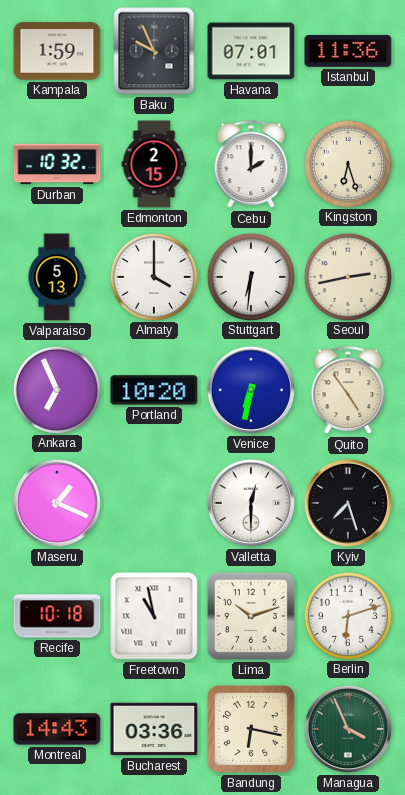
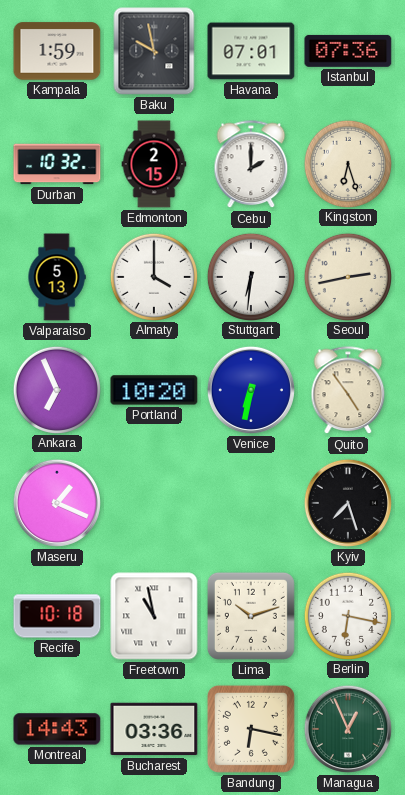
Baku: 9:56 -> 9:58
Istanbul: 11:36 -> 07:36
Valletta: 12:30 -> none
Berlin: 6:12 -> 6:17
Managua: 3:56 -> 12:56
